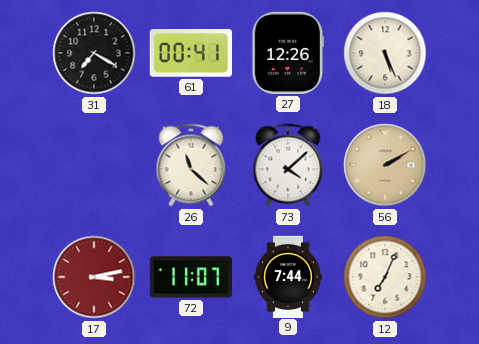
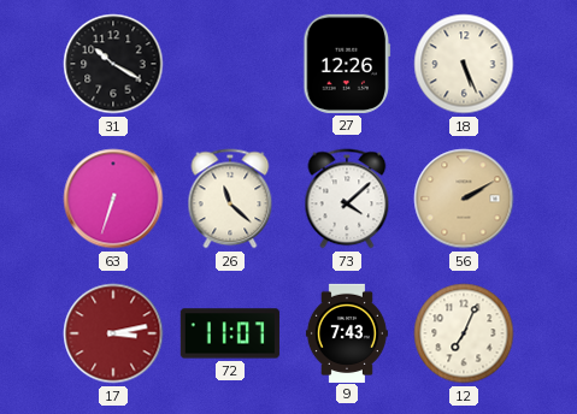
31: 7:20 -> 10:20
61: 00:41 -> none
63: none -> 6:33
9: 7:44 -> 7:43
